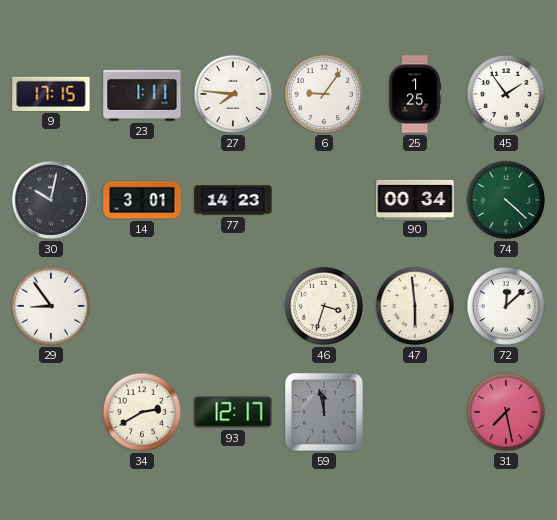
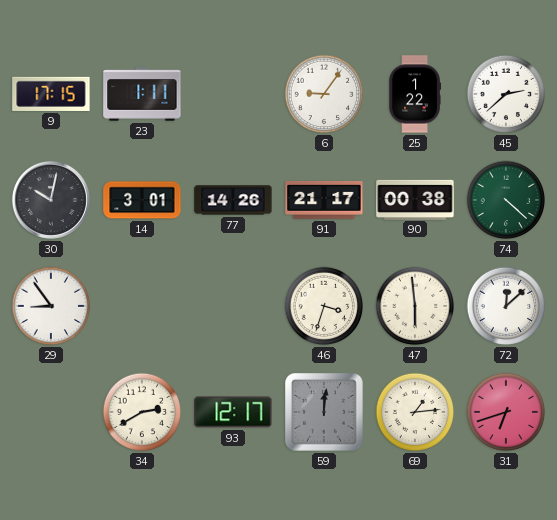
27: 7:46 -> none
25: 1:25 -> 1:22
45: 1:54 -> 2:38
77: 14:23 -> 14:26
91: none -> 21:17
90: 00:34 -> 00:38
59: 11:58 -> 12:01
69: none -> 1:14
31: 7:28 -> 6:42
